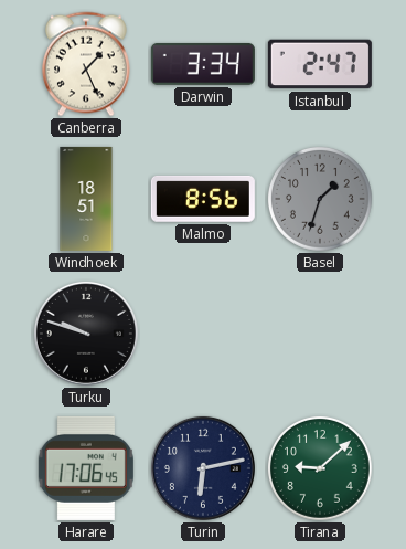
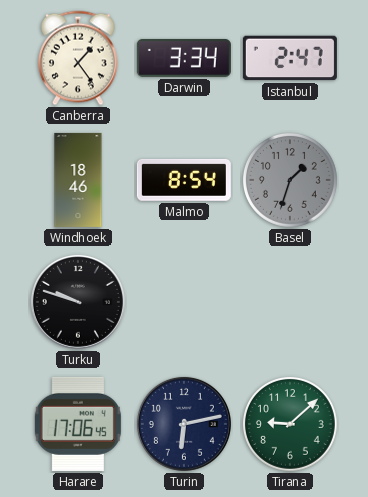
Canberra: 1:26 -> 1:24
Windhoek: 18:51 -> 18:46
Malmo: 8:56 -> 8:54
